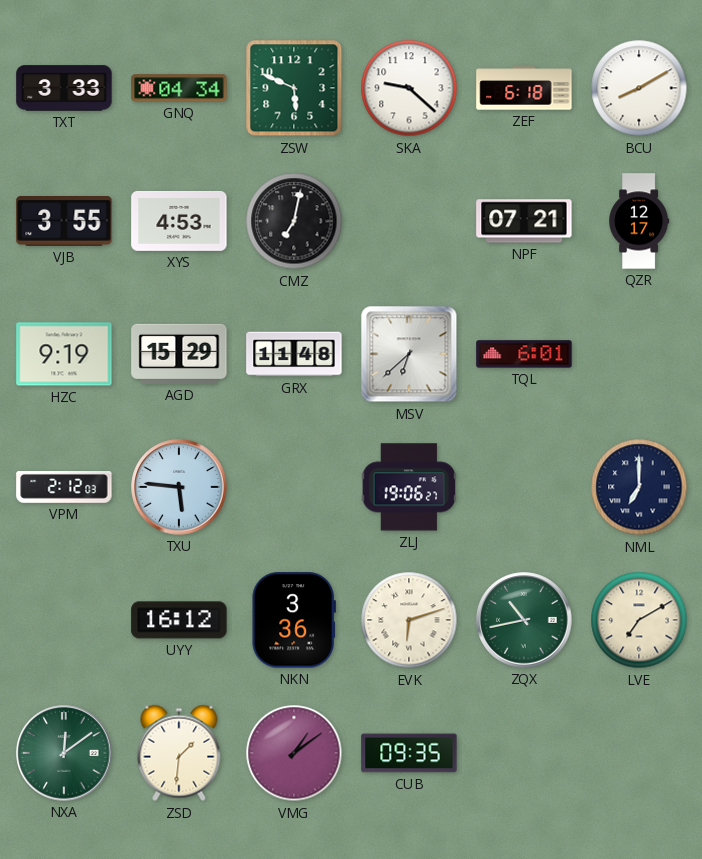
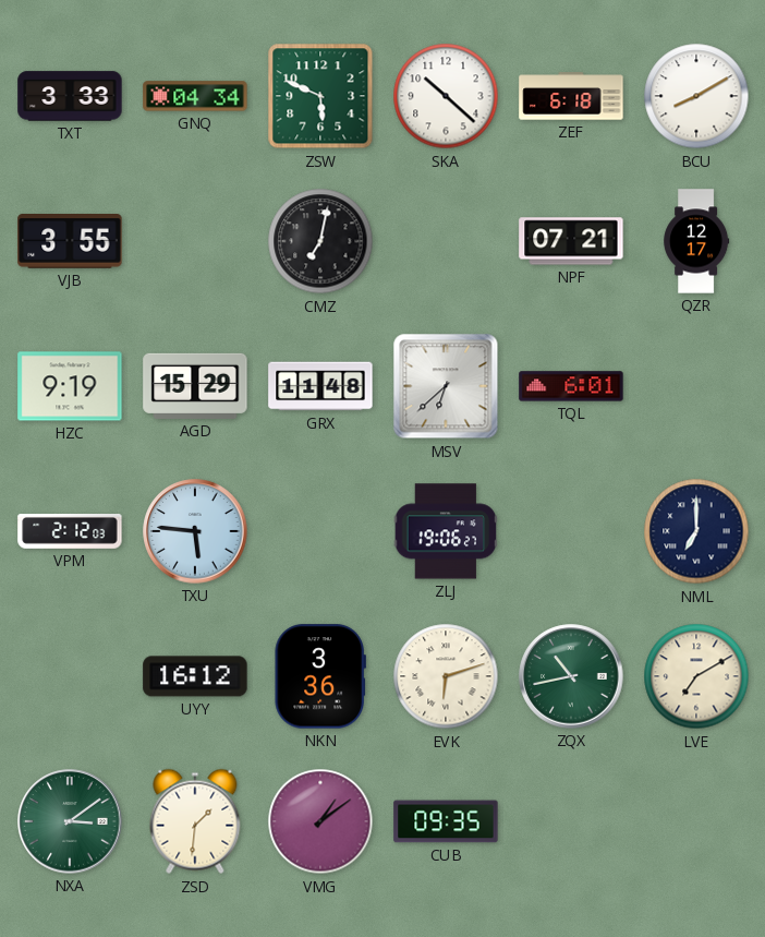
SKA: 9:22 -> 10:22
XYS: 4:53 -> none
NXA: 12:09 -> 3:09
